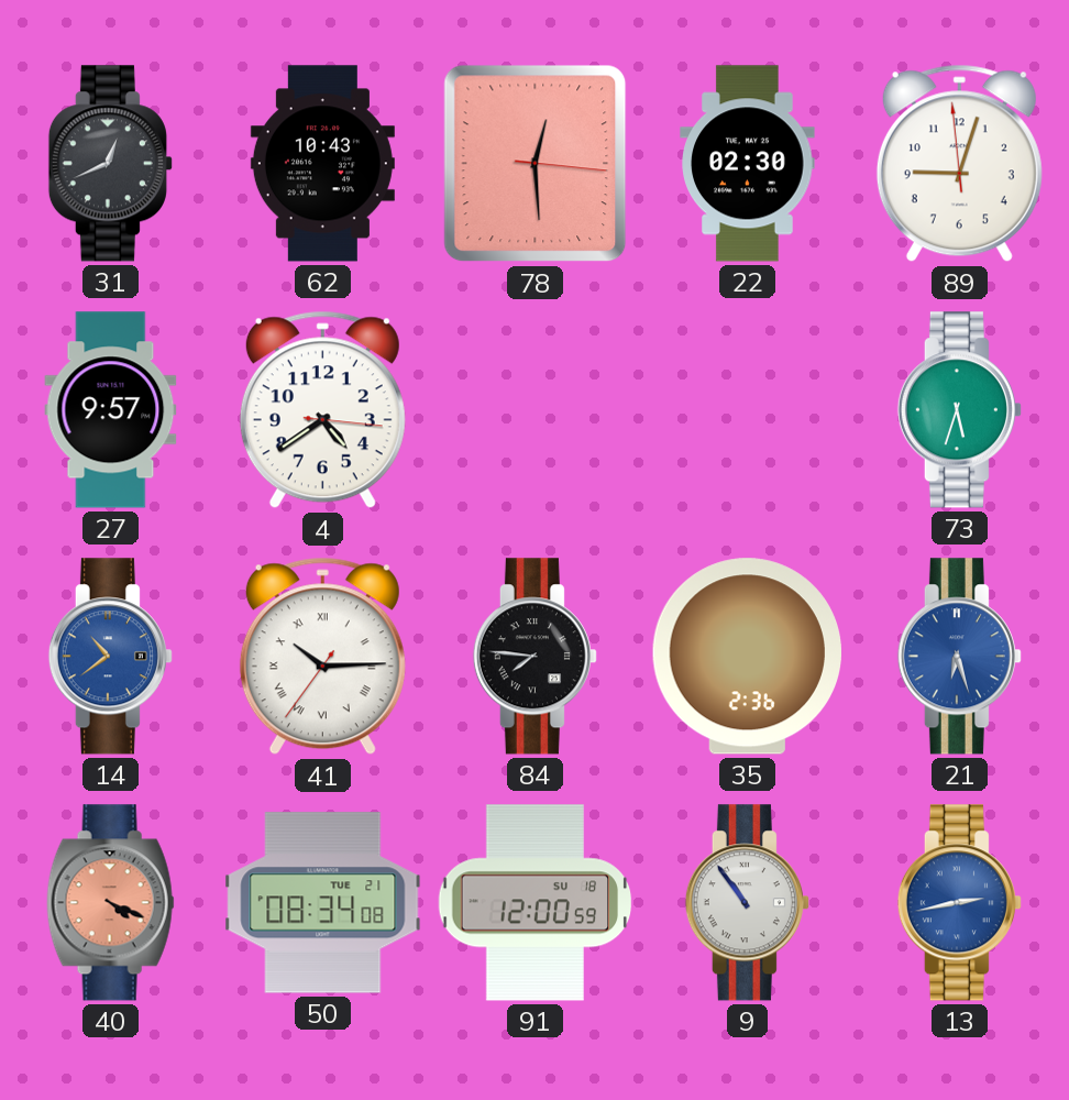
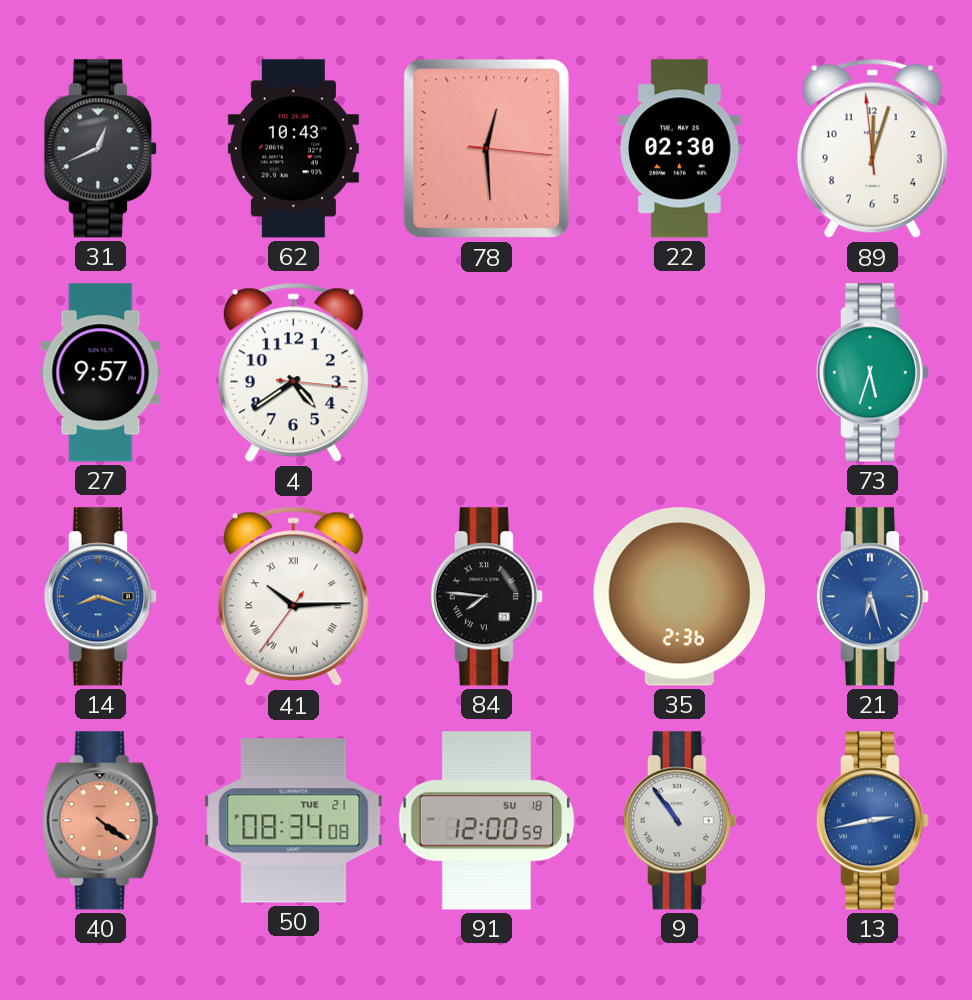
89: 9:02 -> 12:02
14: 10:39 -> 8:18
40: 4:19 -> 4:21
